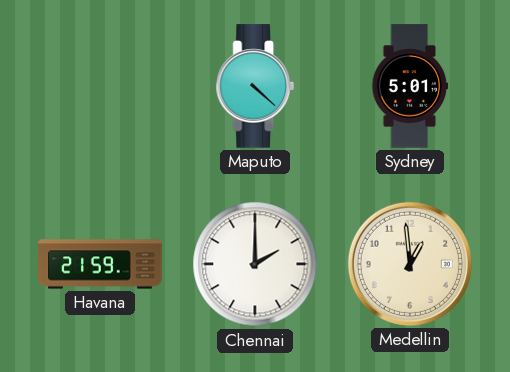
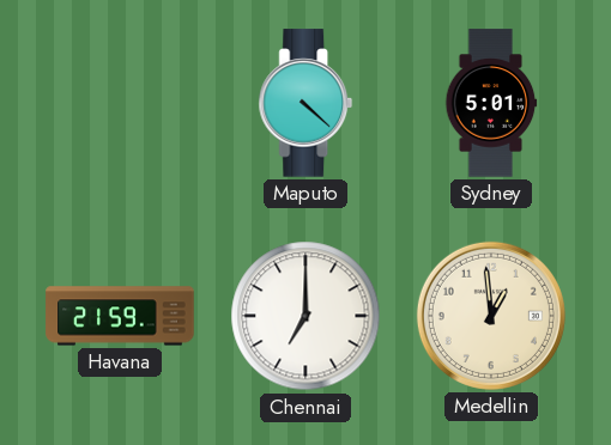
Chennai: 2:00 -> 7:00
